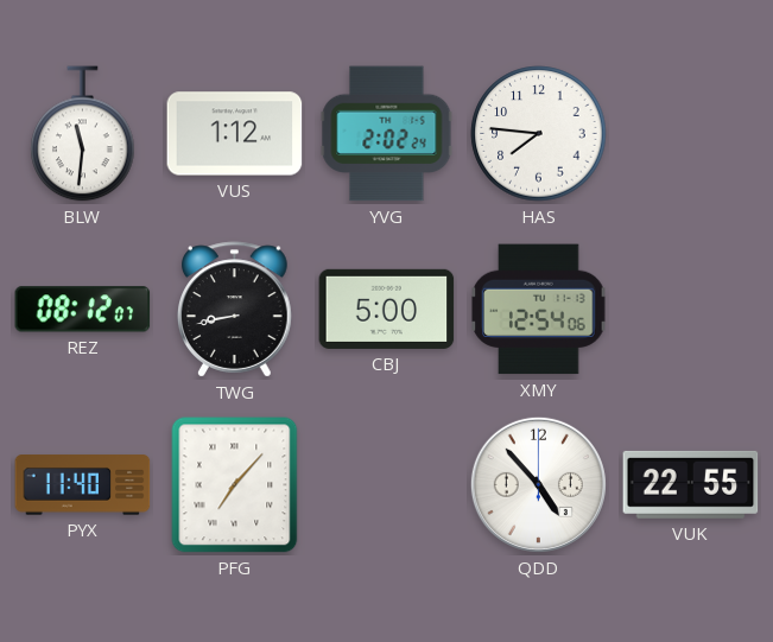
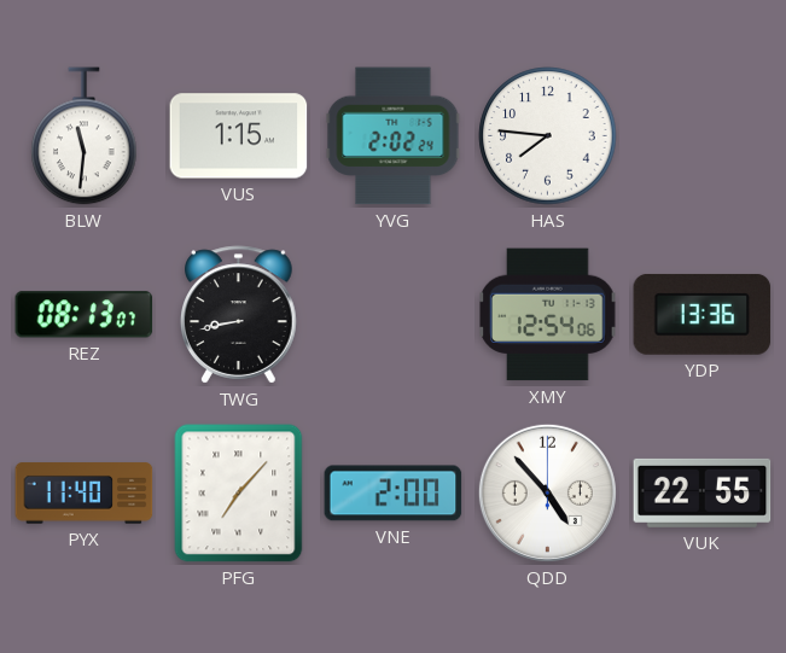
VUS: 1:12 -> 1:15
REZ: 08:12 -> 08:13
CBJ: 5:00 -> none
YDP: none -> 13:36
VNE: none -> 2:00
